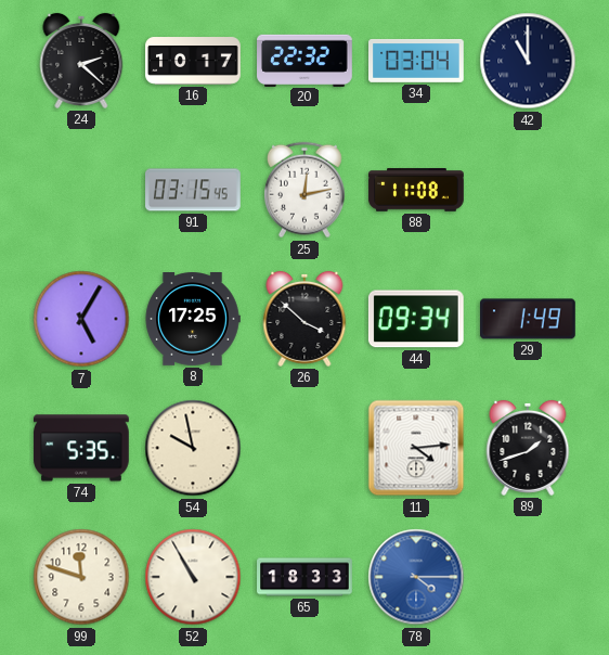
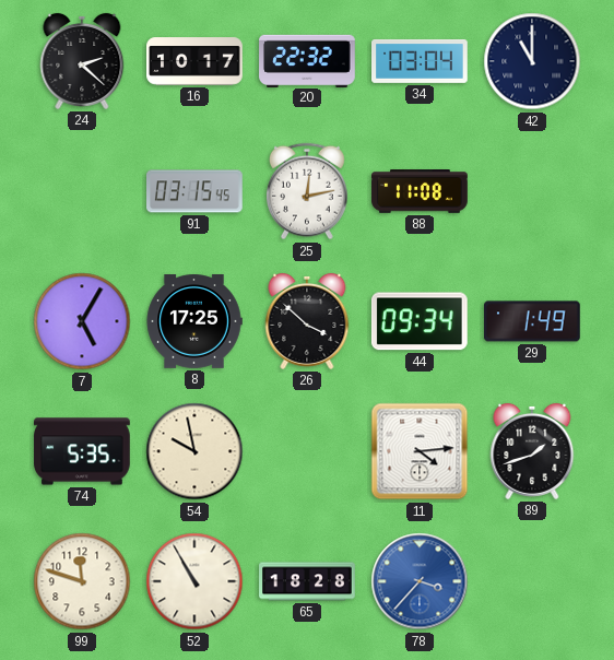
65: 18:33 -> 18:28
78: 4:15 -> 3:37
